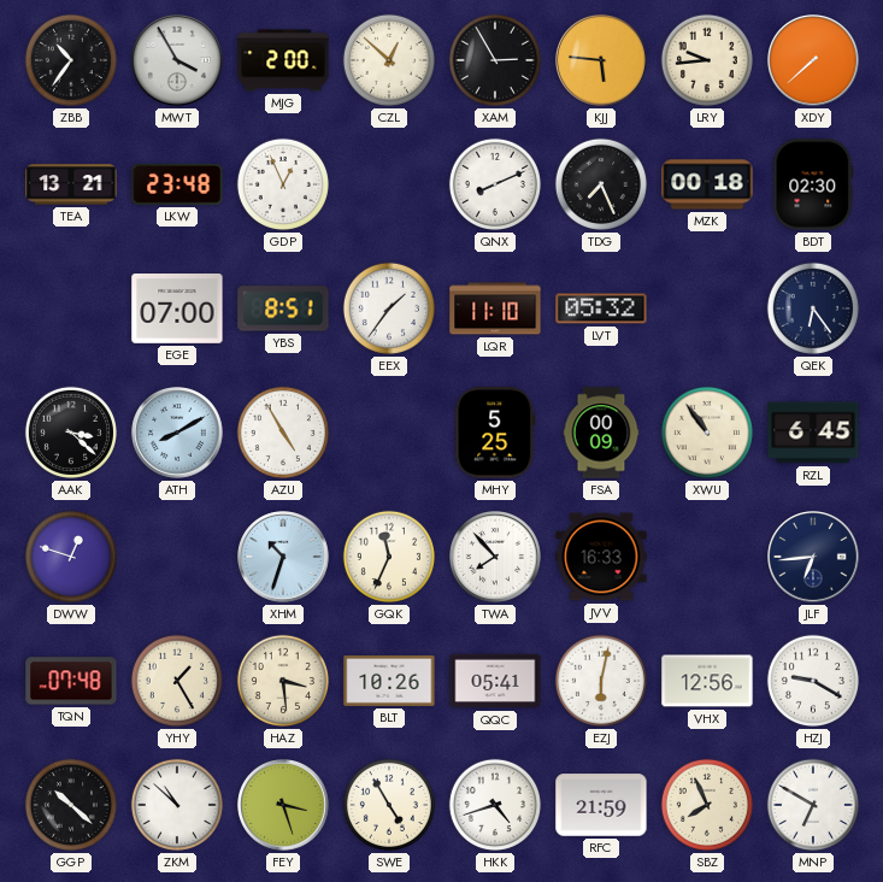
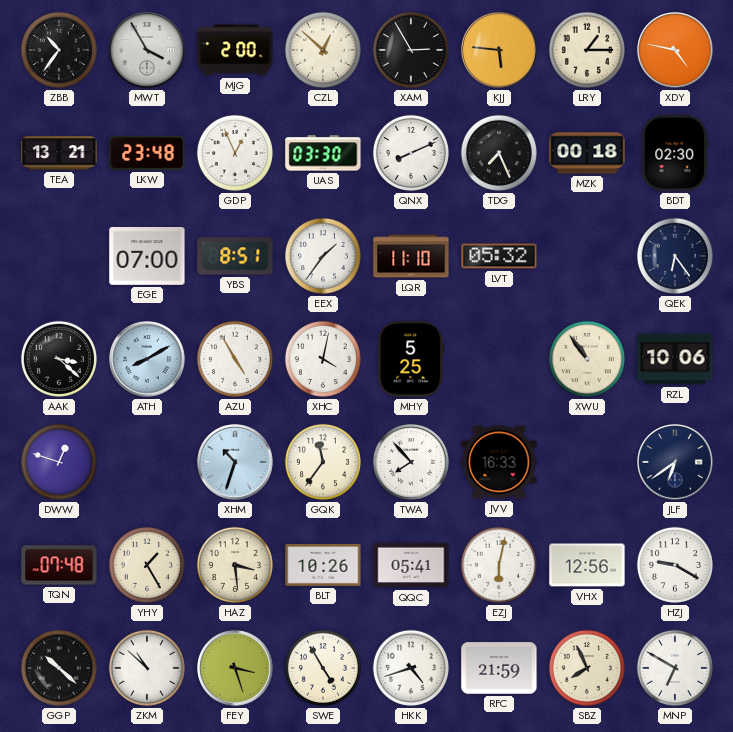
LRY: 9:44 -> 1:15
XDY: 7:38 -> 4:47
UAS: none -> 03:30
XHC: none -> 4:02
FSA: 00:09 -> none
RZL: 6:45 -> 10:06
GQK: 11:34 -> 11:36
JLF: 6:44 -> 6:39
